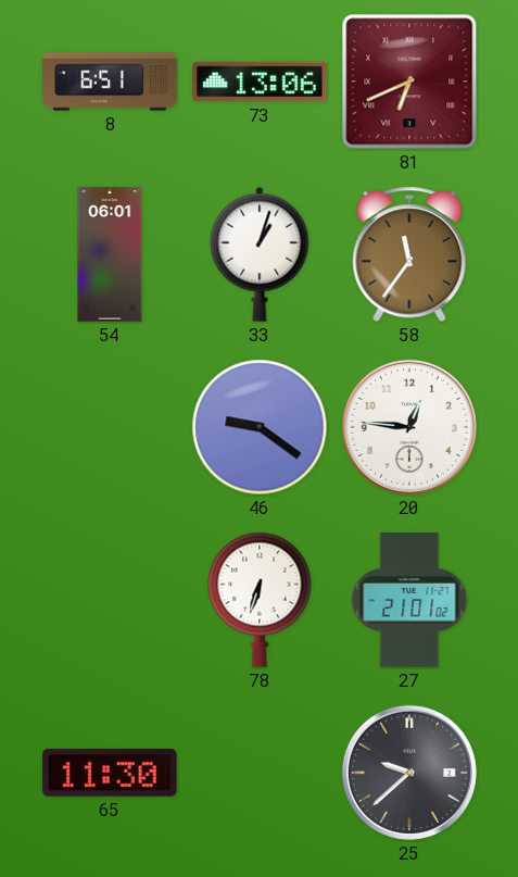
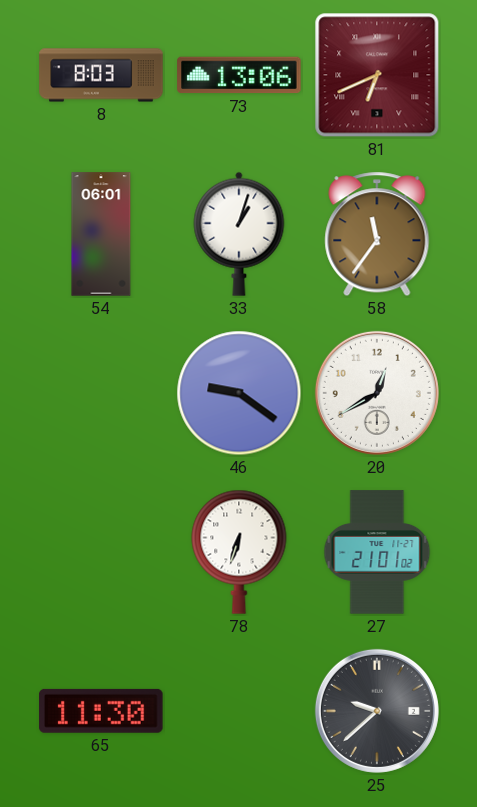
8: 6:51 -> 8:03
20: 12:46 -> 12:40
